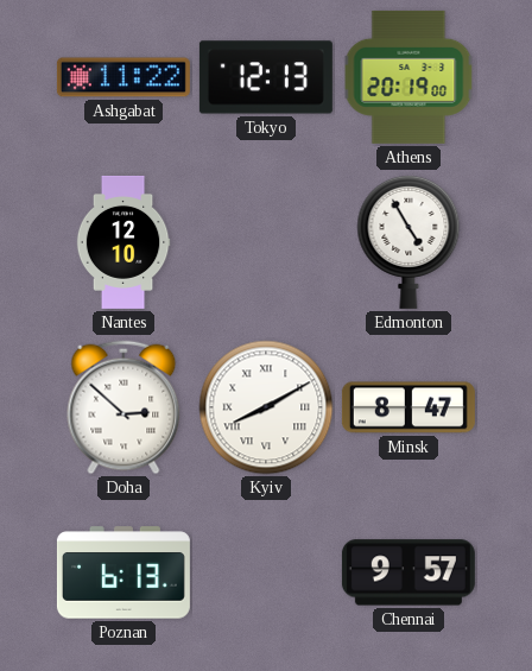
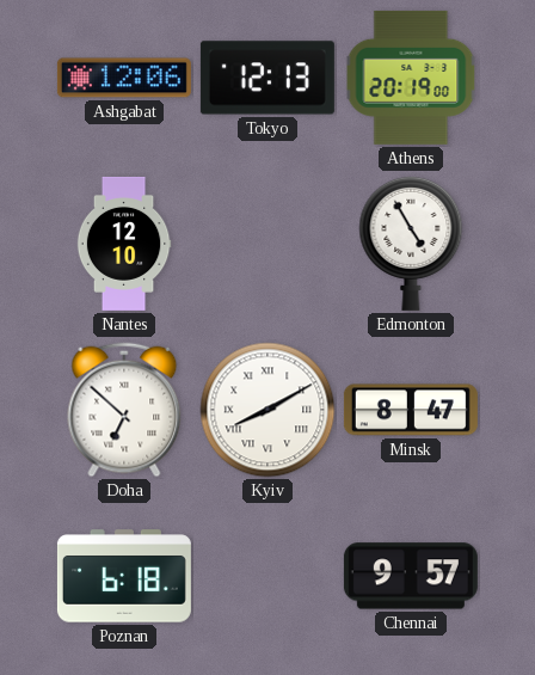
Ashgabat: 11:22 -> 12:06
Doha: 2:52 -> 6:52
Poznan: 6:13 -> 6:18
